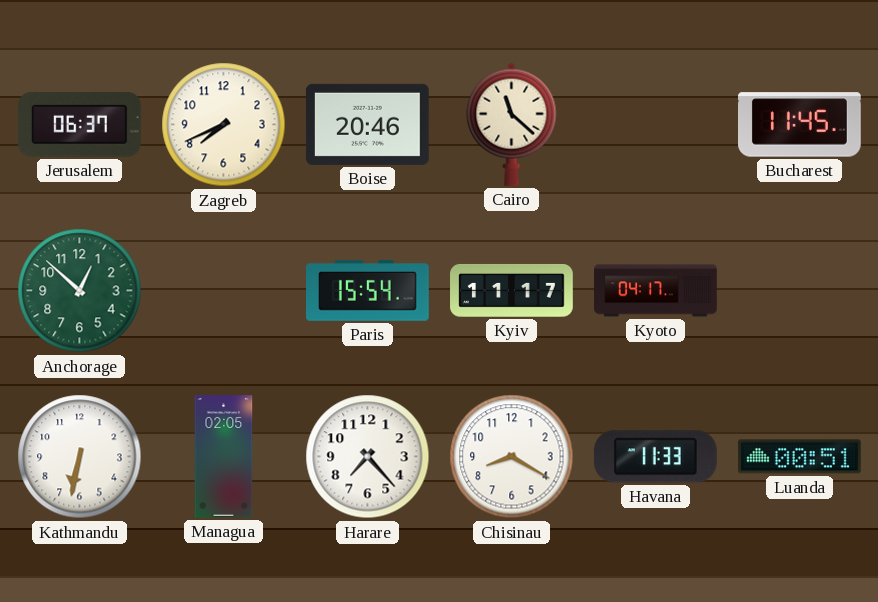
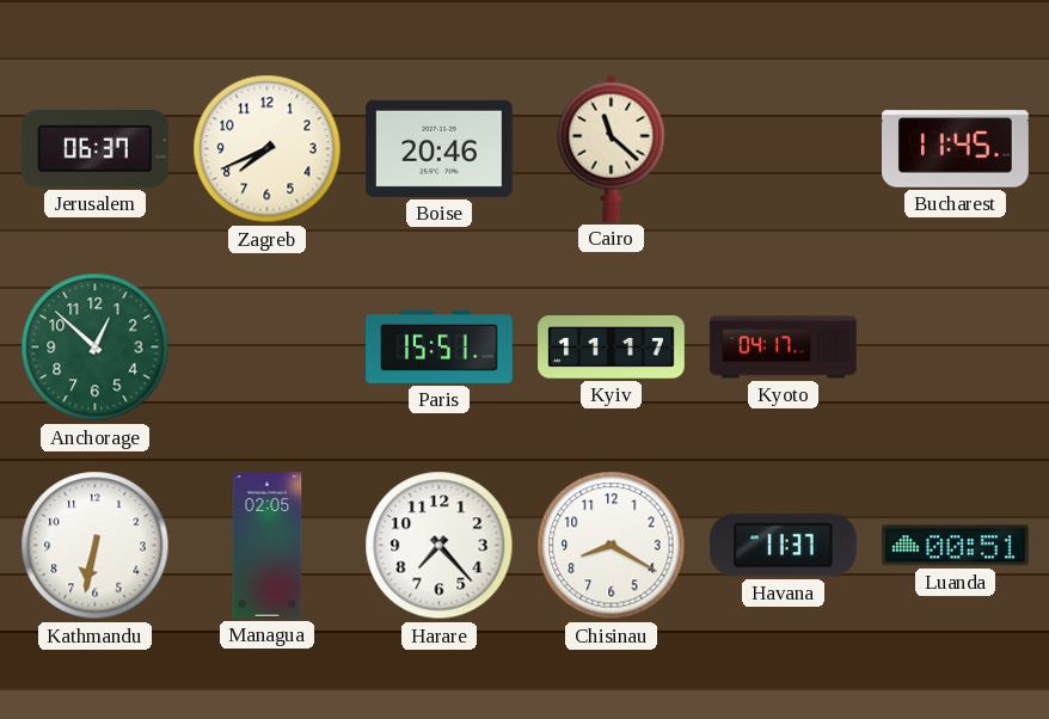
Paris: 15:54 -> 15:51
Havana: 11:33 -> 11:37
